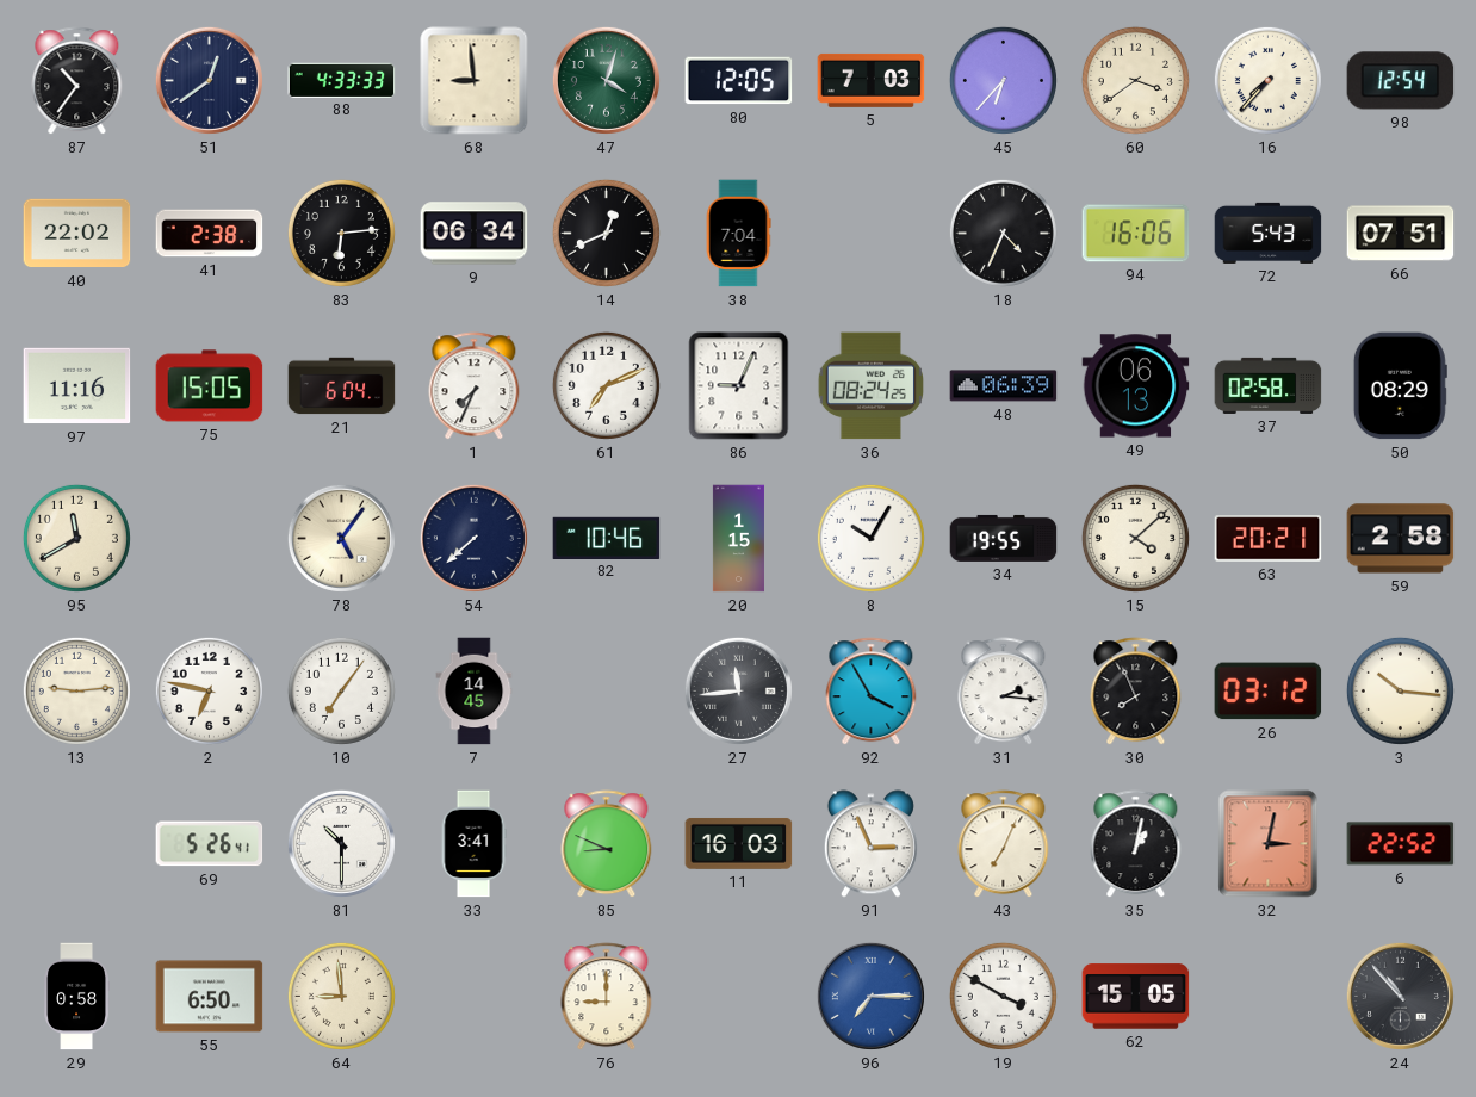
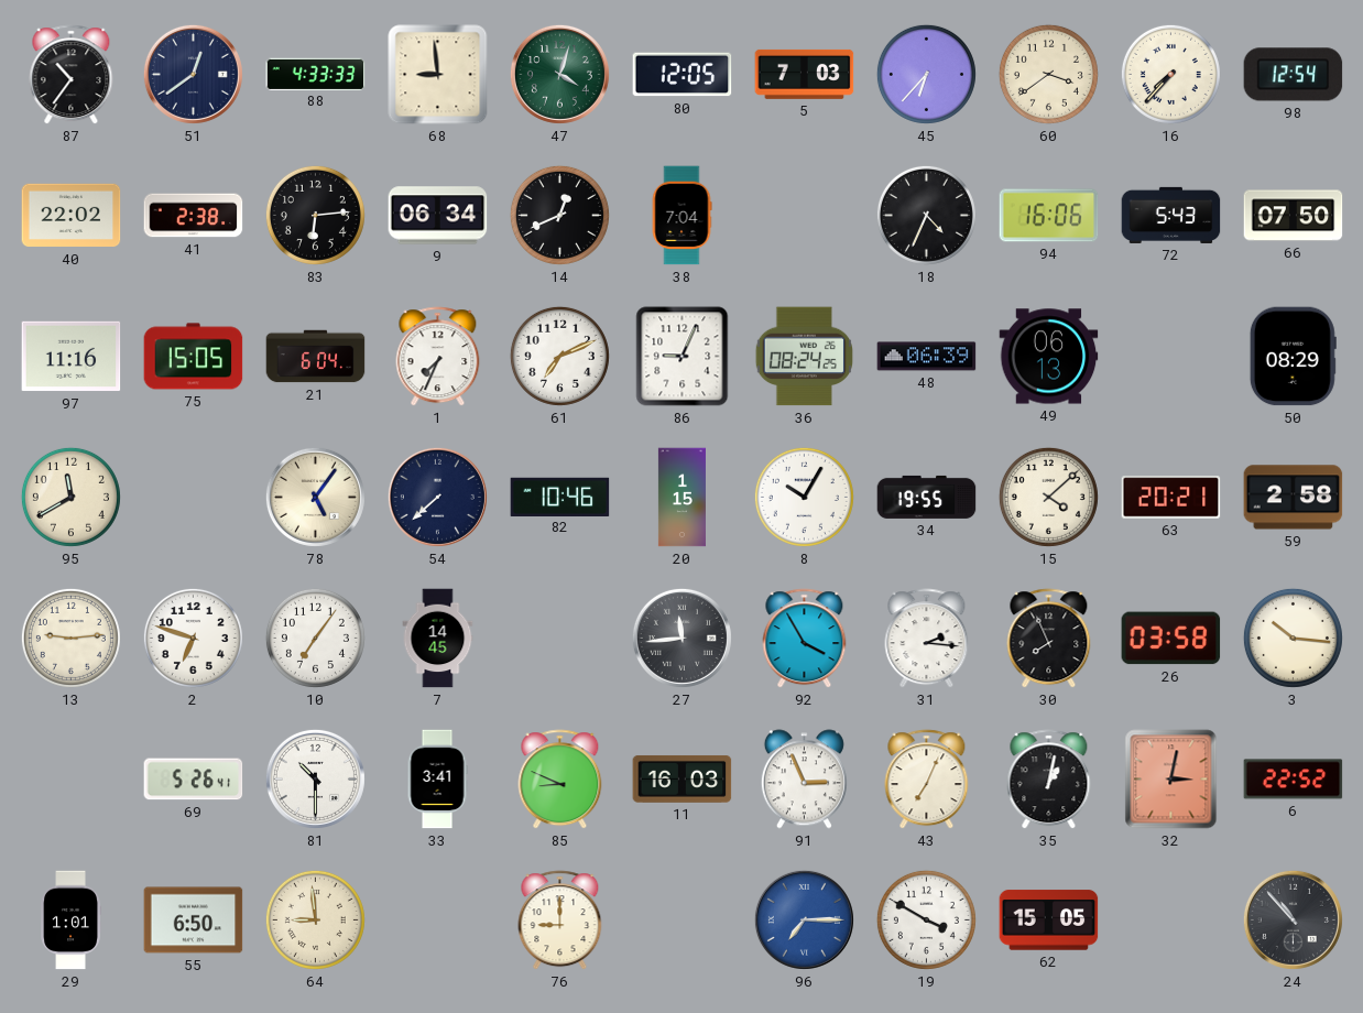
66: 07:51 -> 07:50
37: 02:58 -> none
2: 6:47 -> 6:48
26: 03:12 -> 03:58
29: 0:58 -> 1:01
